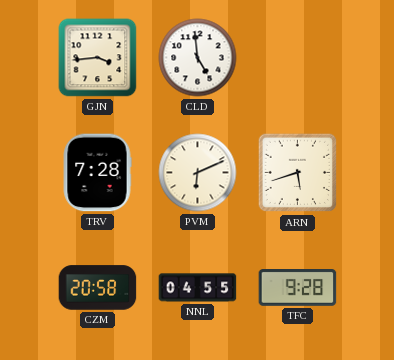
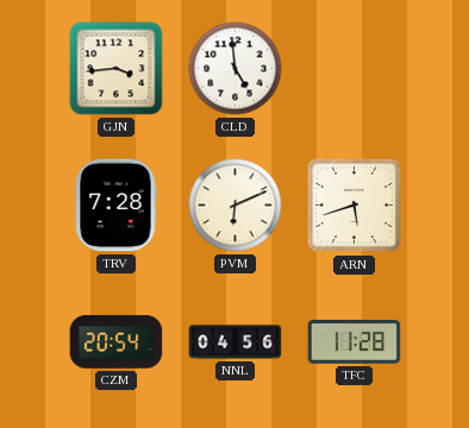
CZM: 20:58 -> 20:54
NNL: 04:55 -> 04:56
TFC: 9:28 -> 11:28
